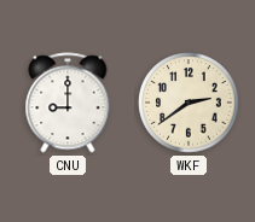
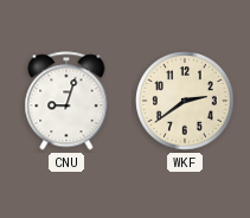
CNU: 9:00 -> 9:03
